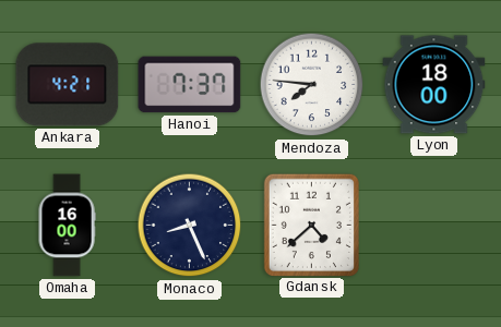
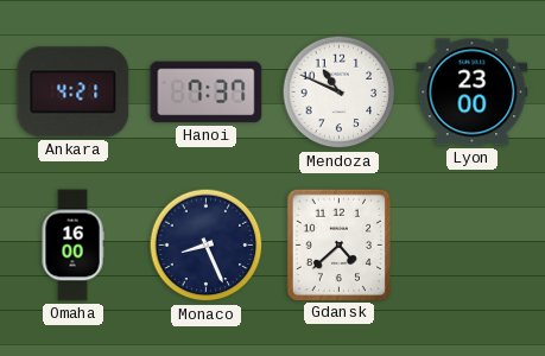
Mendoza: 7:46 -> 10:49
Lyon: 18:00 -> 23:00
